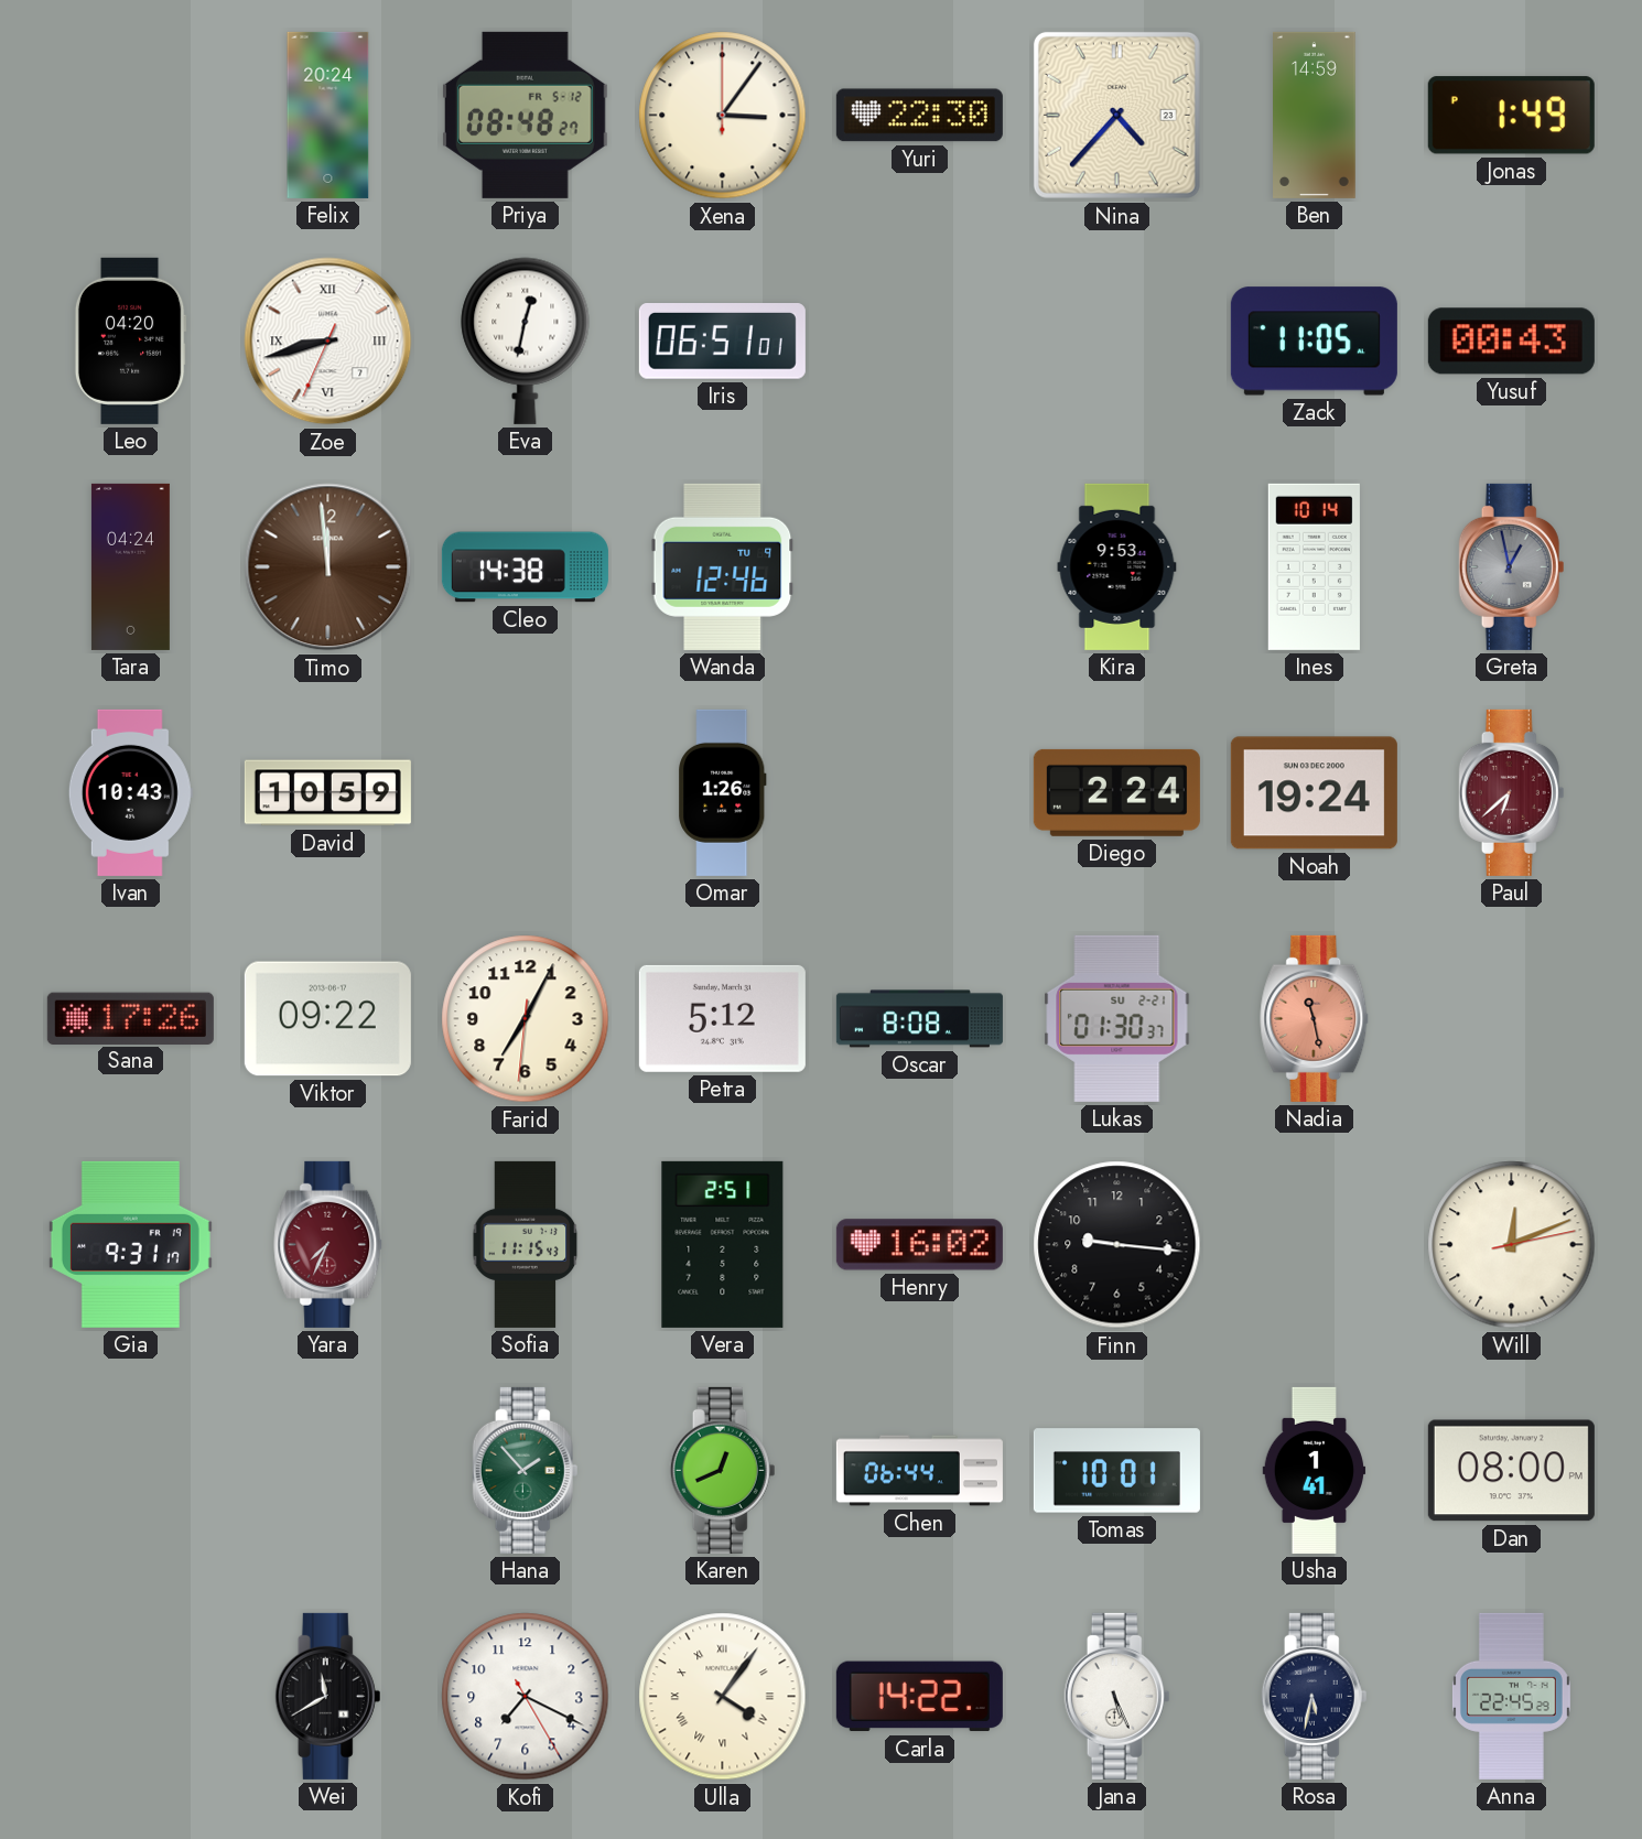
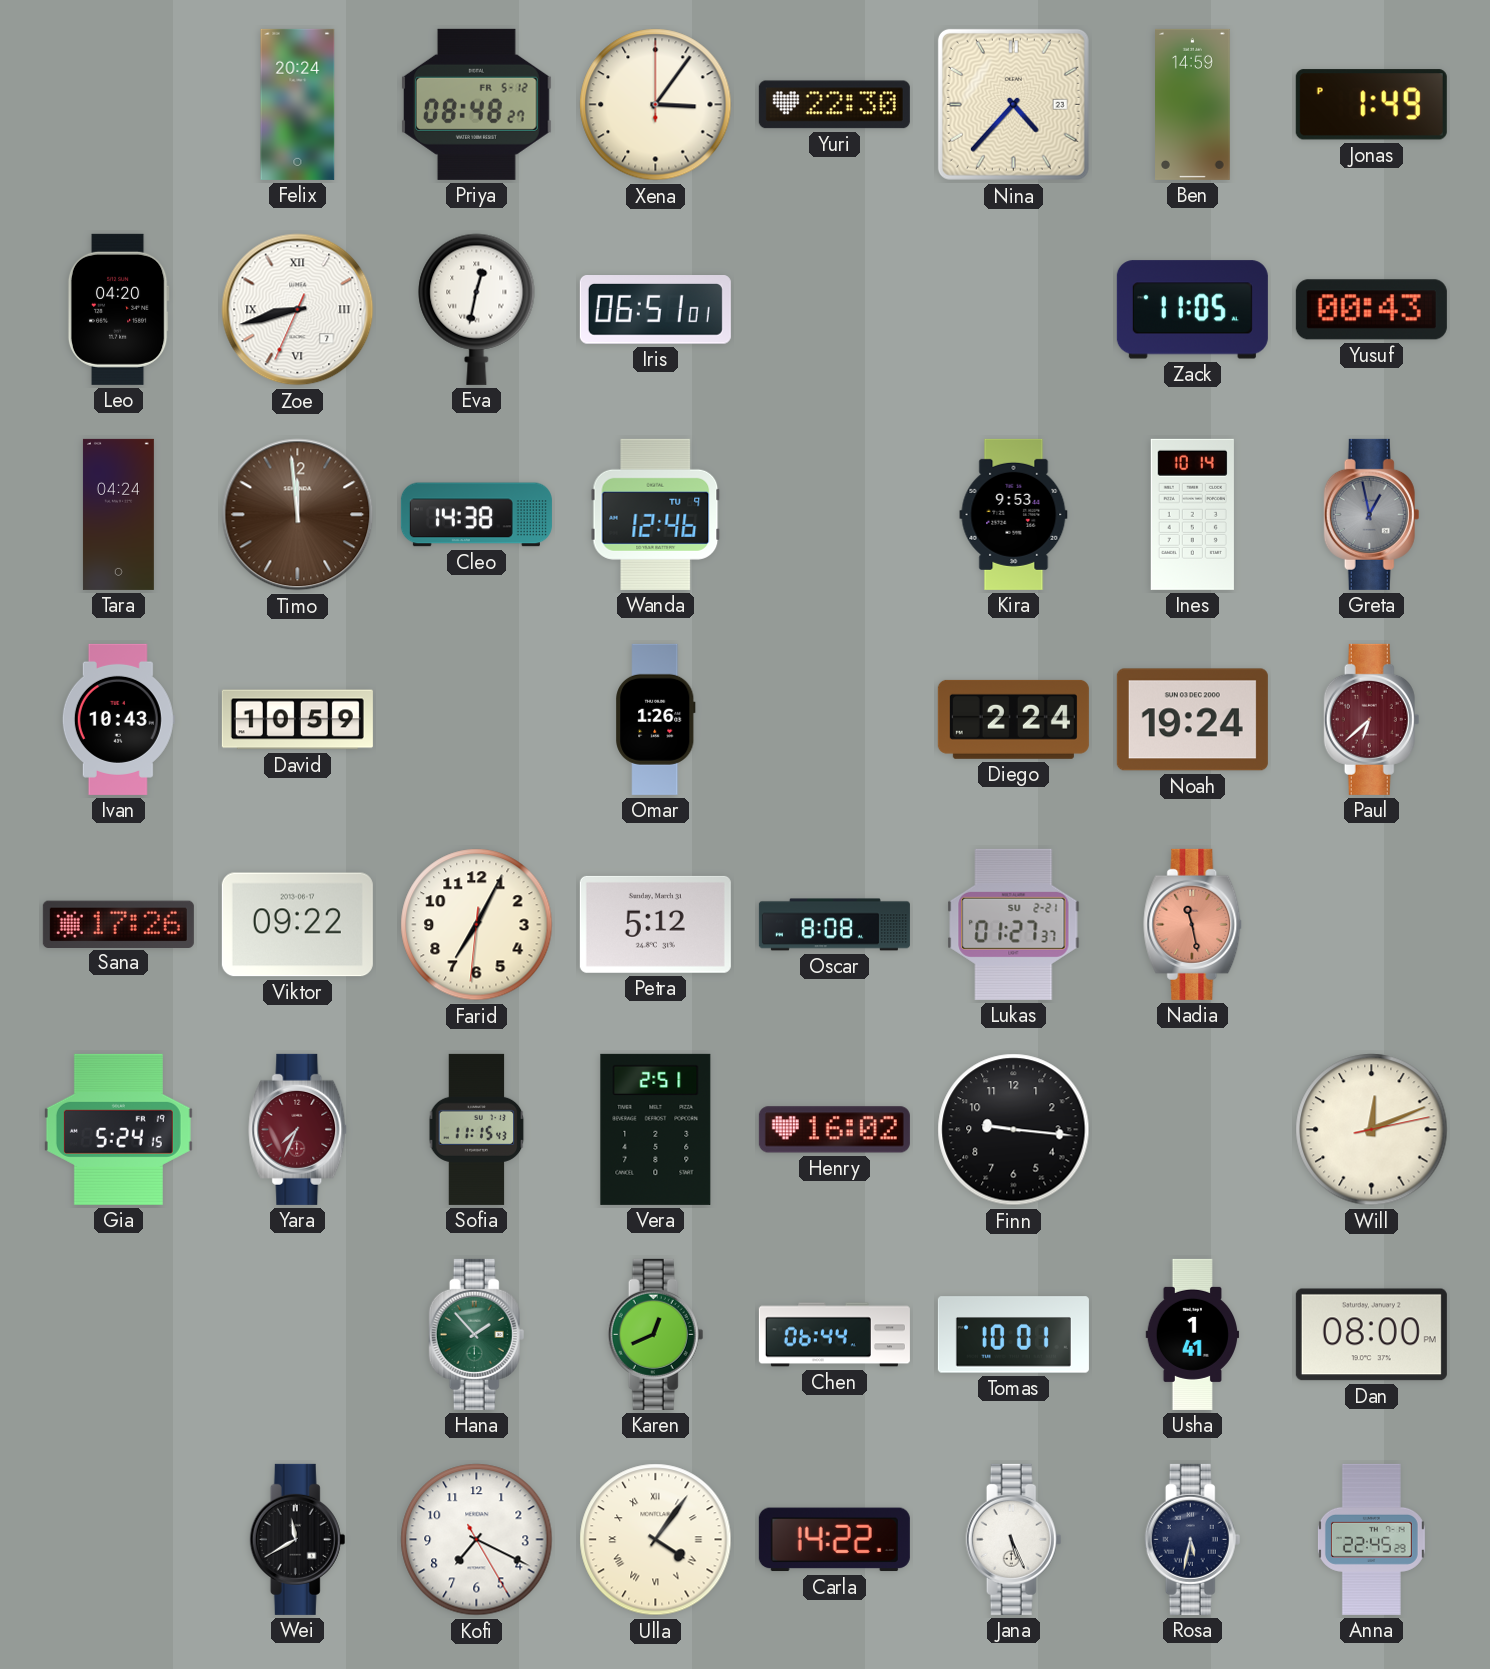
Lukas: 01:30 -> 01:27
Gia: 9:31 -> 5:24
